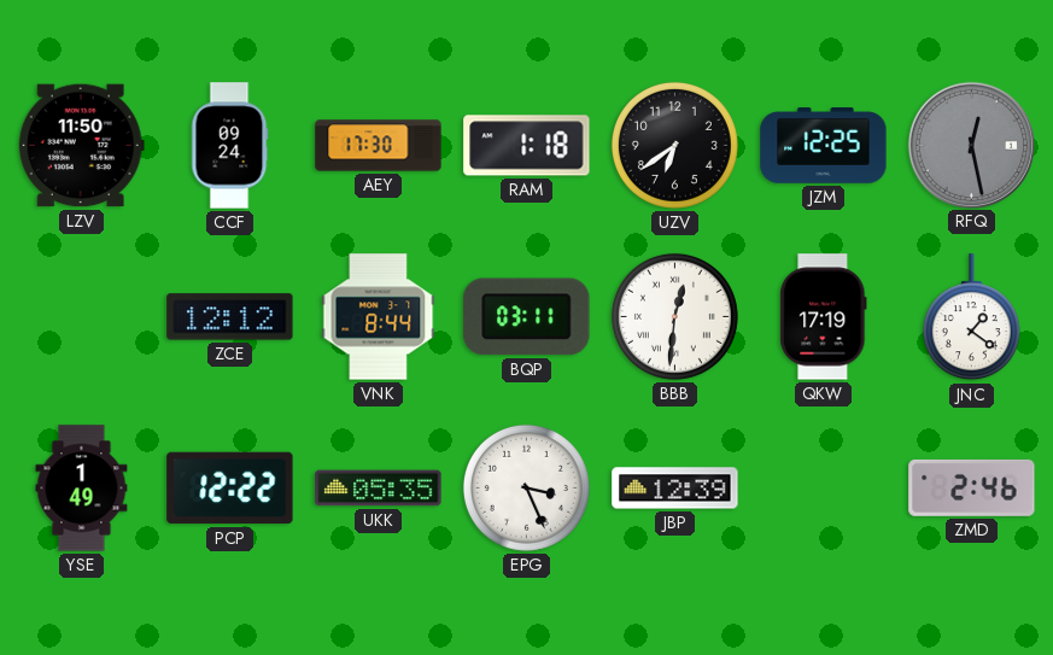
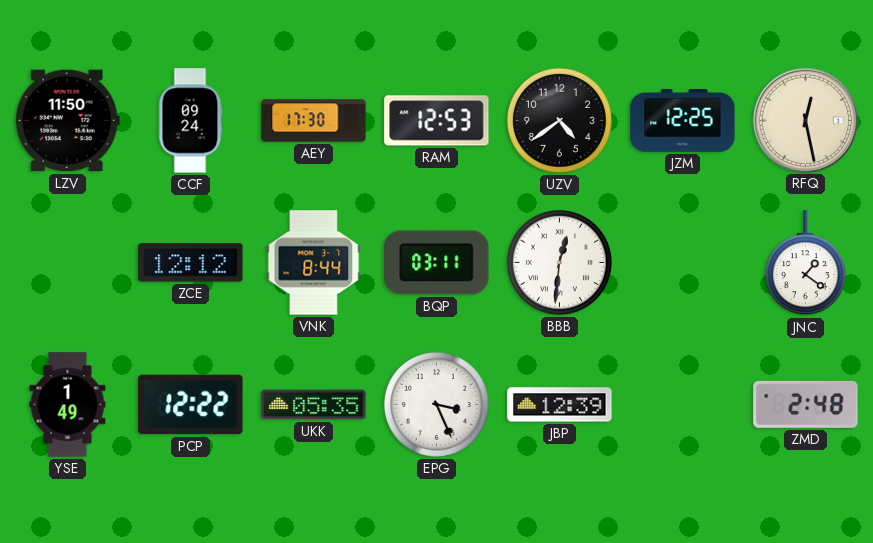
RAM: 1:18 -> 12:53
UZV: 6:39 -> 4:39
RFQ dial: grey -> cream
QKW: 17:19 -> none
ZMD: 2:46 -> 2:48
